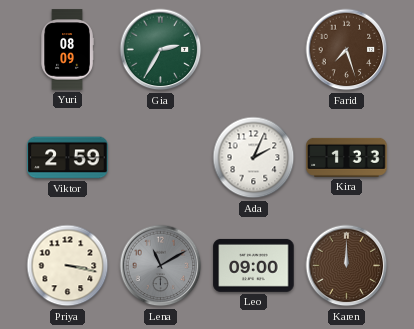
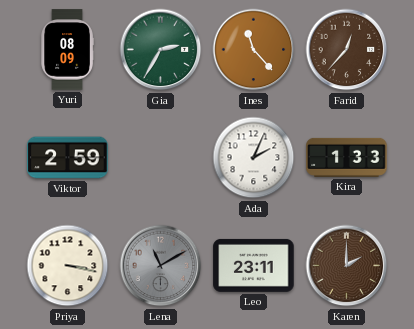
Ines: none -> 11:23
Farid: 7:27 -> 12:37
Leo: 09:00 -> 23:11
Karen: 12:00 -> 2:00
